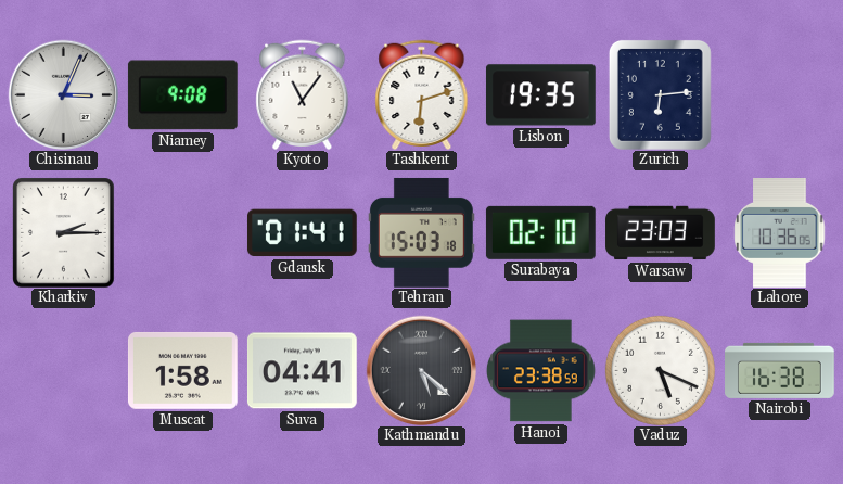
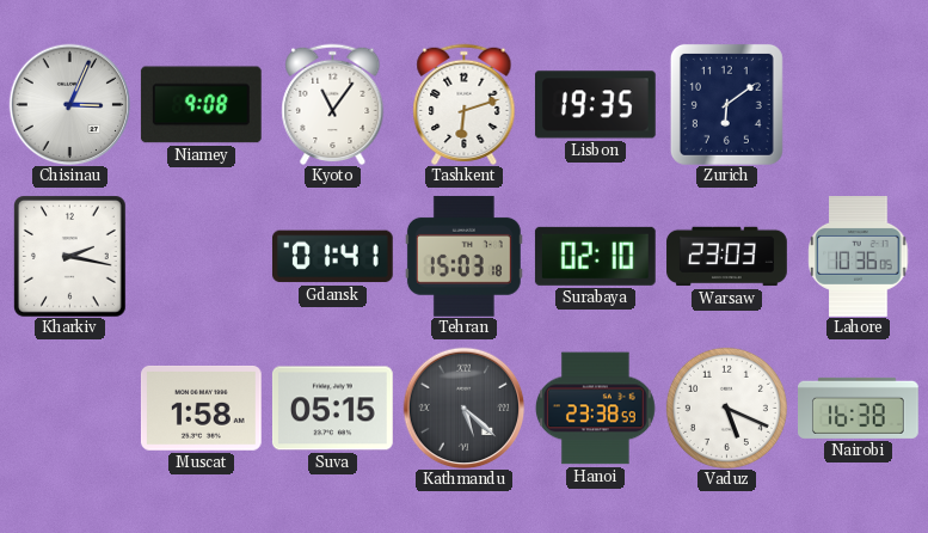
Zurich: 6:14 -> 6:09
Kharkiv: 2:15 -> 2:17
Suva: 04:41 -> 05:15
